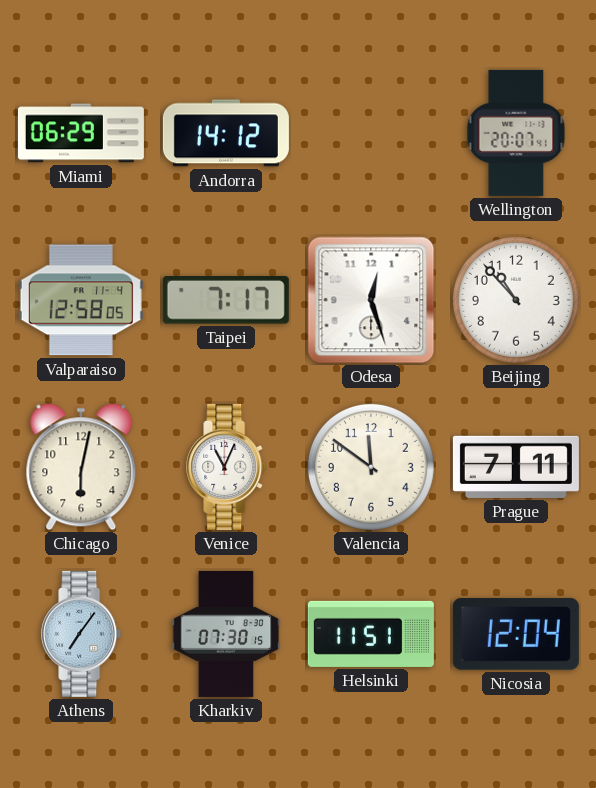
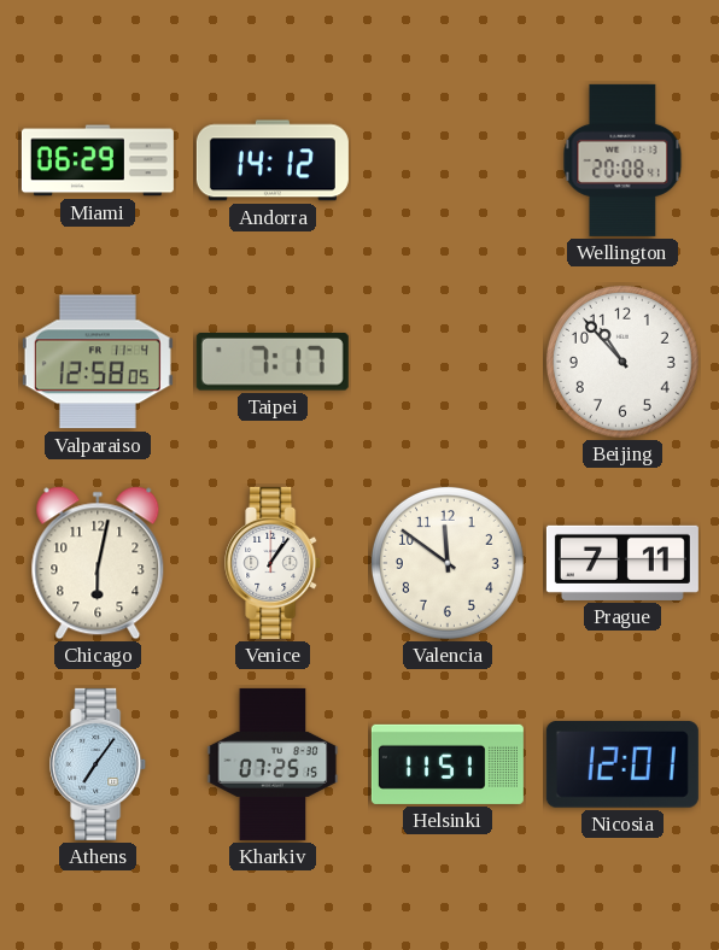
Wellington: 20:07 -> 20:08
Odesa: 12:27 -> none
Venice: 11:04 -> 1:06
Kharkiv: 07:30 -> 07:25
Nicosia: 12:04 -> 12:01
